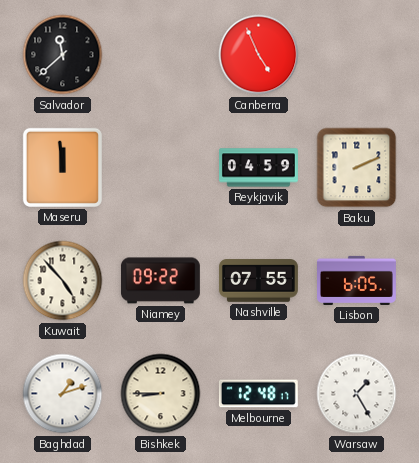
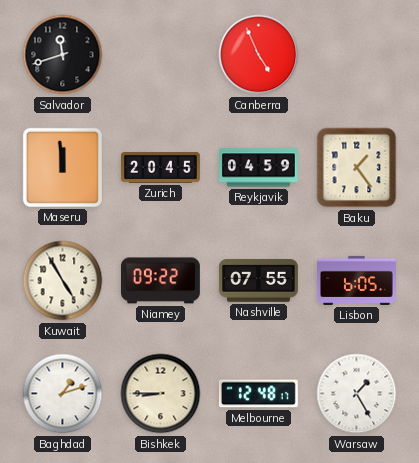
Salvador: 11:38 -> 11:42
Zurich: none -> 20:45
Baku: 2:11 -> 1:24
Kuwait: 4:53 -> 4:55
